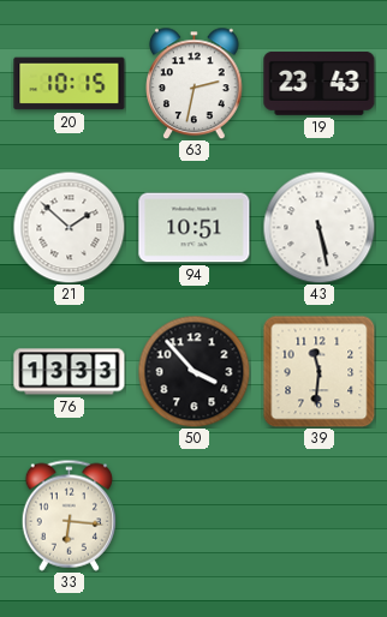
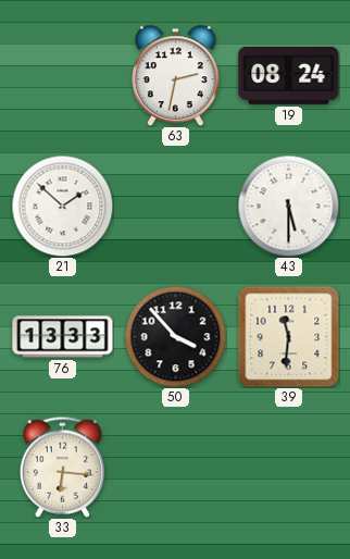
20: 10:15 -> none
19: 23:43 -> 08:24
94: 10:51 -> none
43: 5:28 -> 5:30
